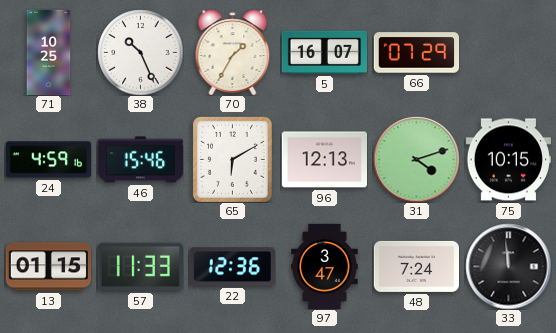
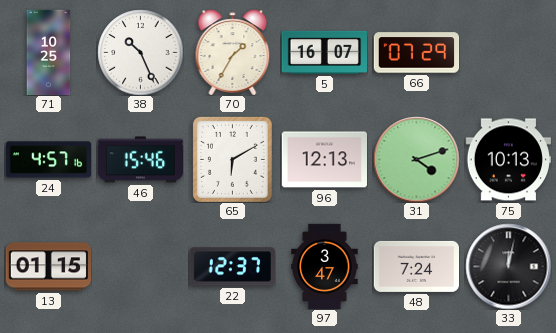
24: 4:59 -> 4:57
75: 10:15 -> 10:13
57: 11:33 -> none
22: 12:36 -> 12:37
33: 11:59 -> 12:02
